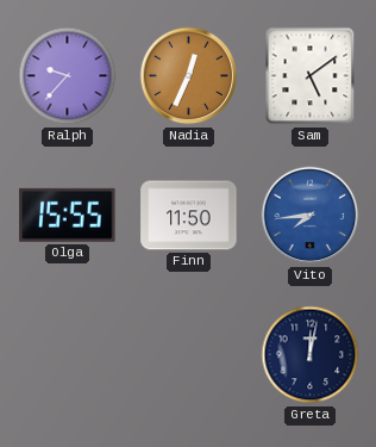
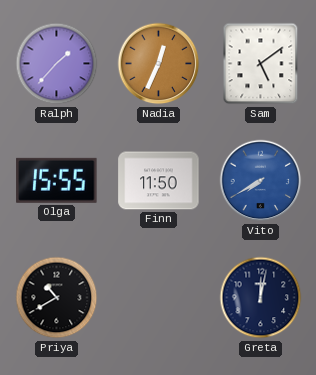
Ralph: 9:37 -> 1:37
Vito: 7:44 -> 7:40
Priya: none -> 10:40
